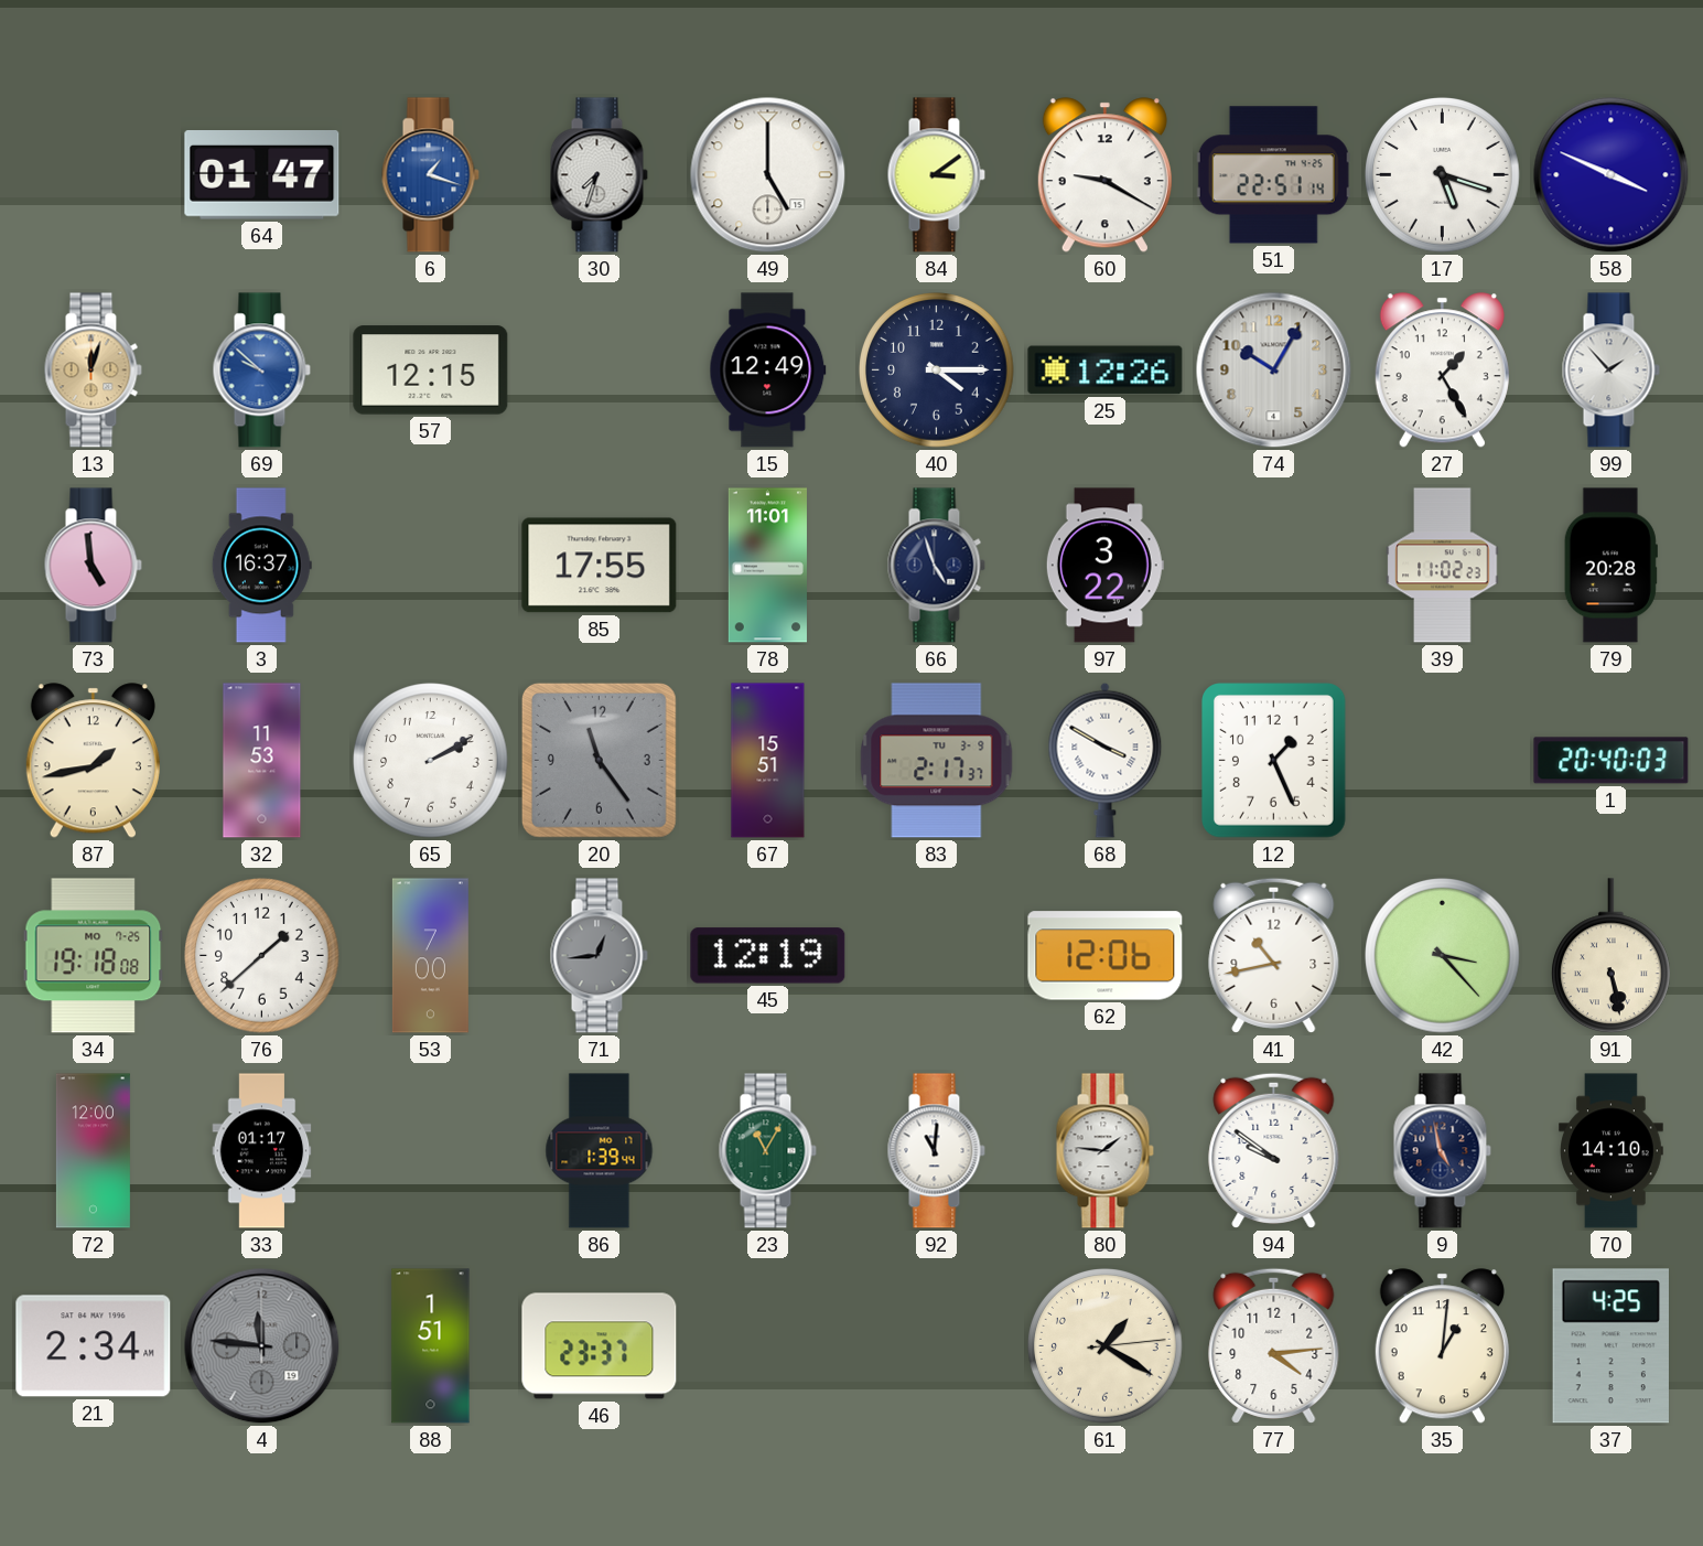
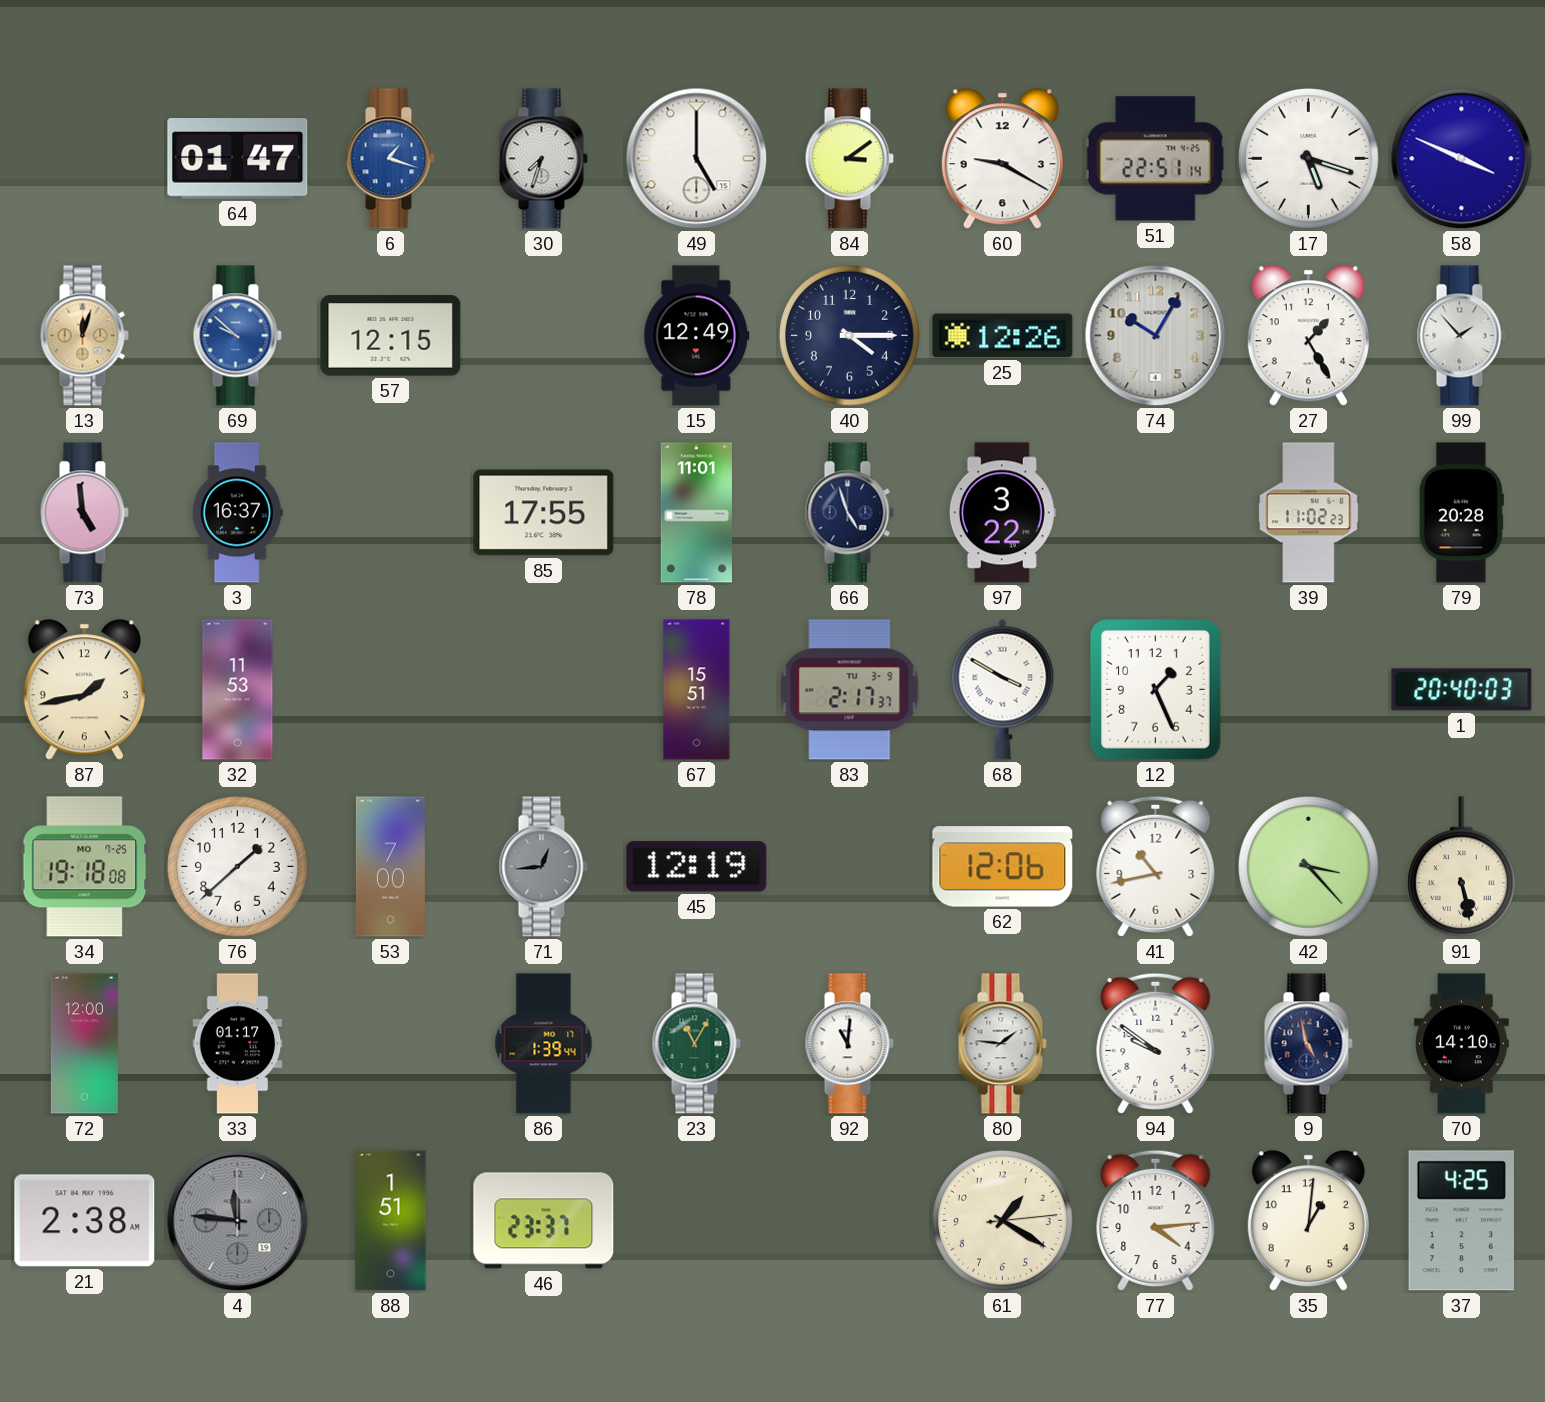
65: 2:10 -> none
20: 11:24 -> none
21: 2:34 -> 2:38
